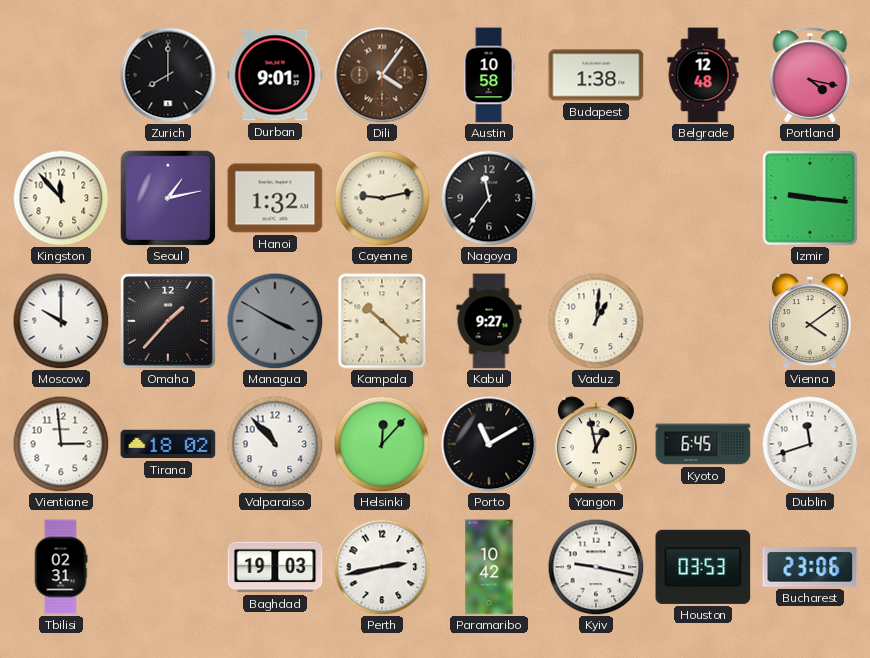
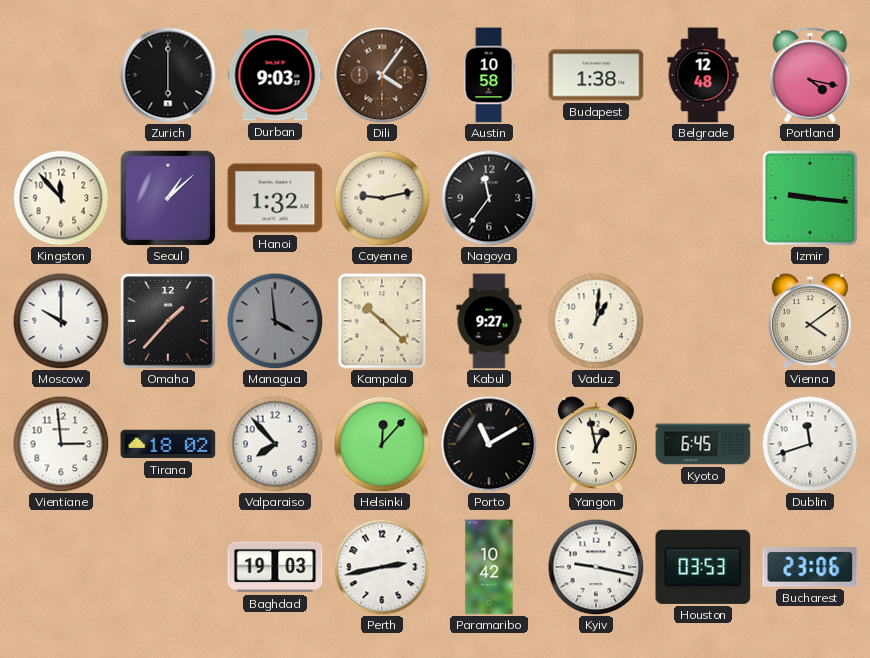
Zurich: 8:00 -> 6:00
Durban: 9:01 -> 9:03
Seoul: 1:13 -> 1:08
Managua: 3:50 -> 3:59
Valparaiso: 10:53 -> 7:53
Tbilisi: 02:31 -> none
